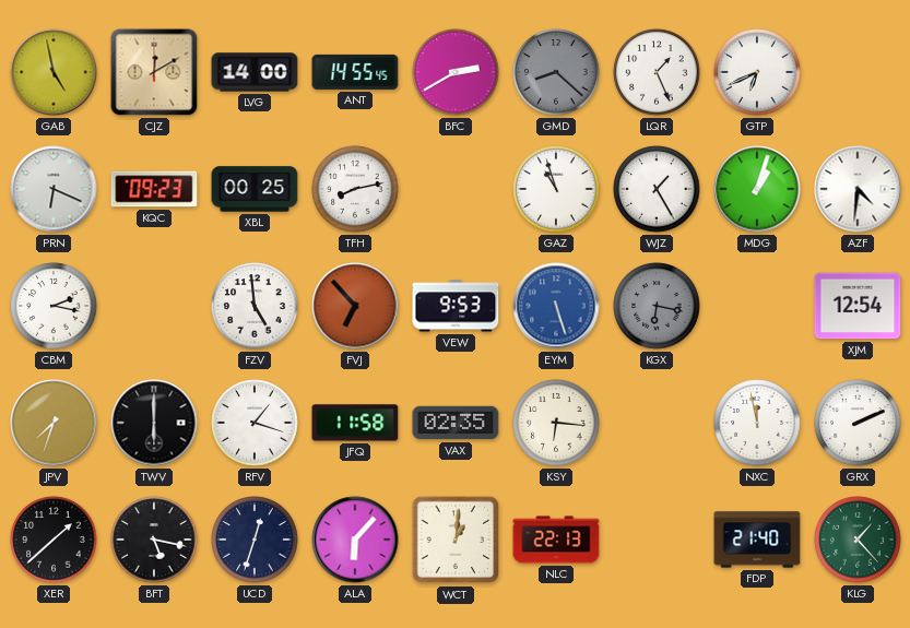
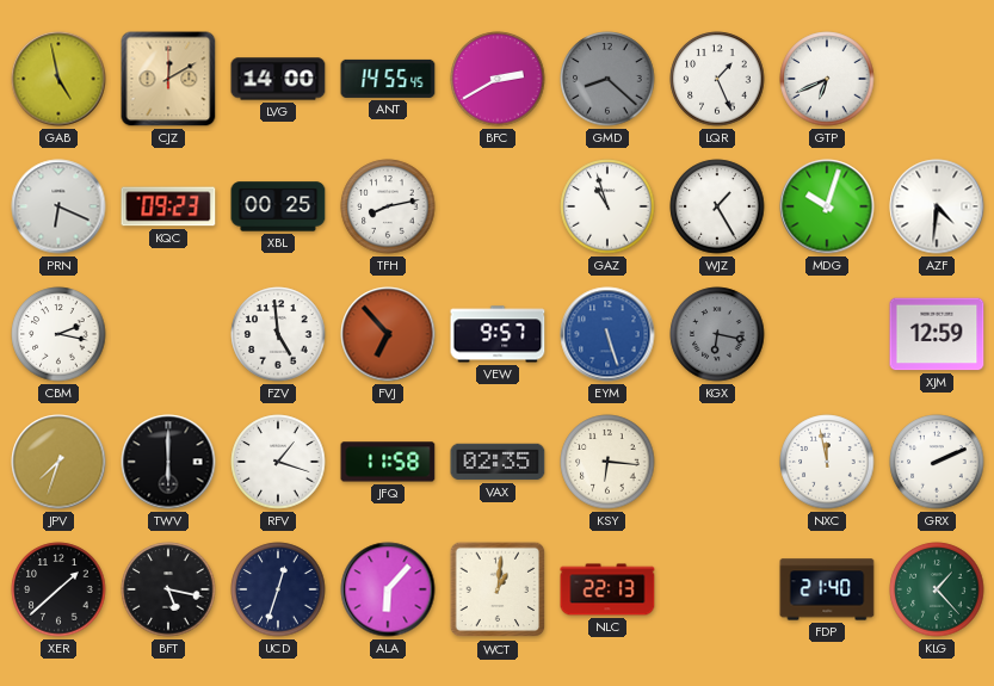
MDG: 1:03 -> 10:03
VEW: 9:53 -> 9:57
XJM: 12:54 -> 12:59
